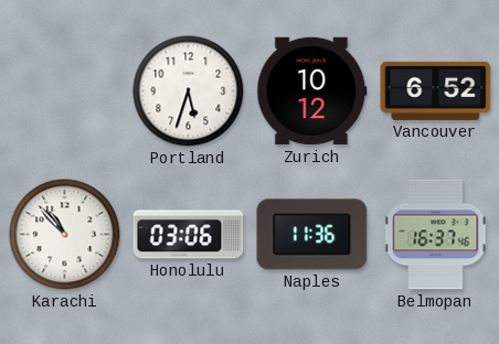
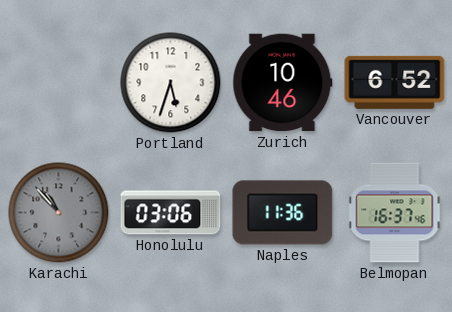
Zurich: 10:12 -> 10:46
Karachi dial: white -> grey
